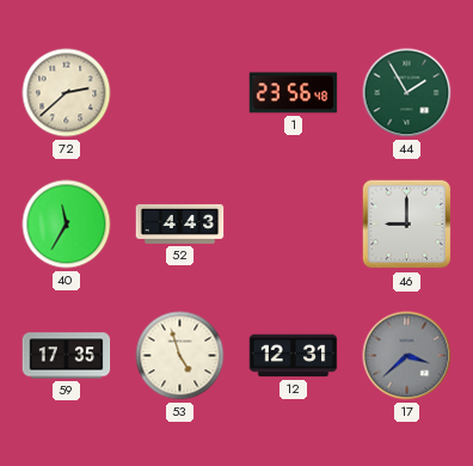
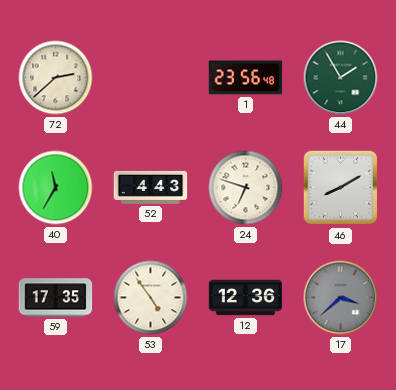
24: none -> 6:48
46: 9:00 -> 8:10
53: 4:57 -> 4:54
12: 12:31 -> 12:36
